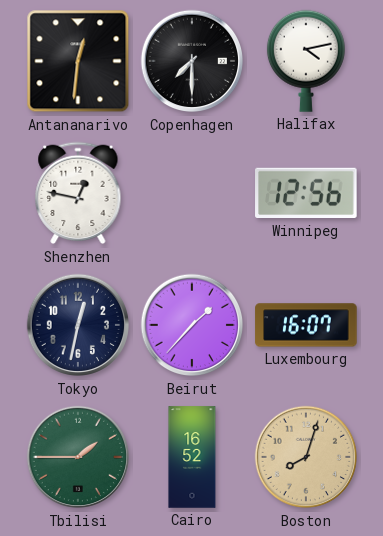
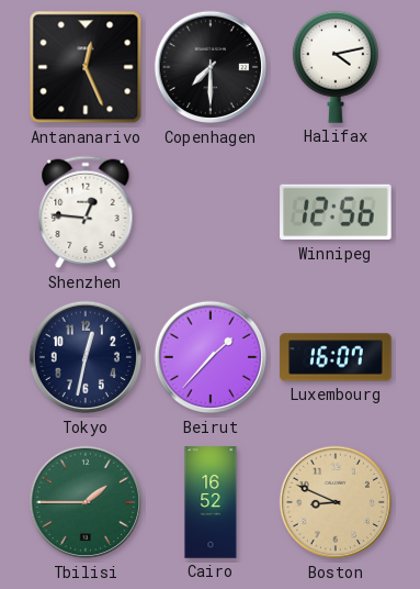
Antananarivo: 12:31 -> 12:26
Shenzhen: 12:47 -> 12:46
Boston: 8:03 -> 8:49
